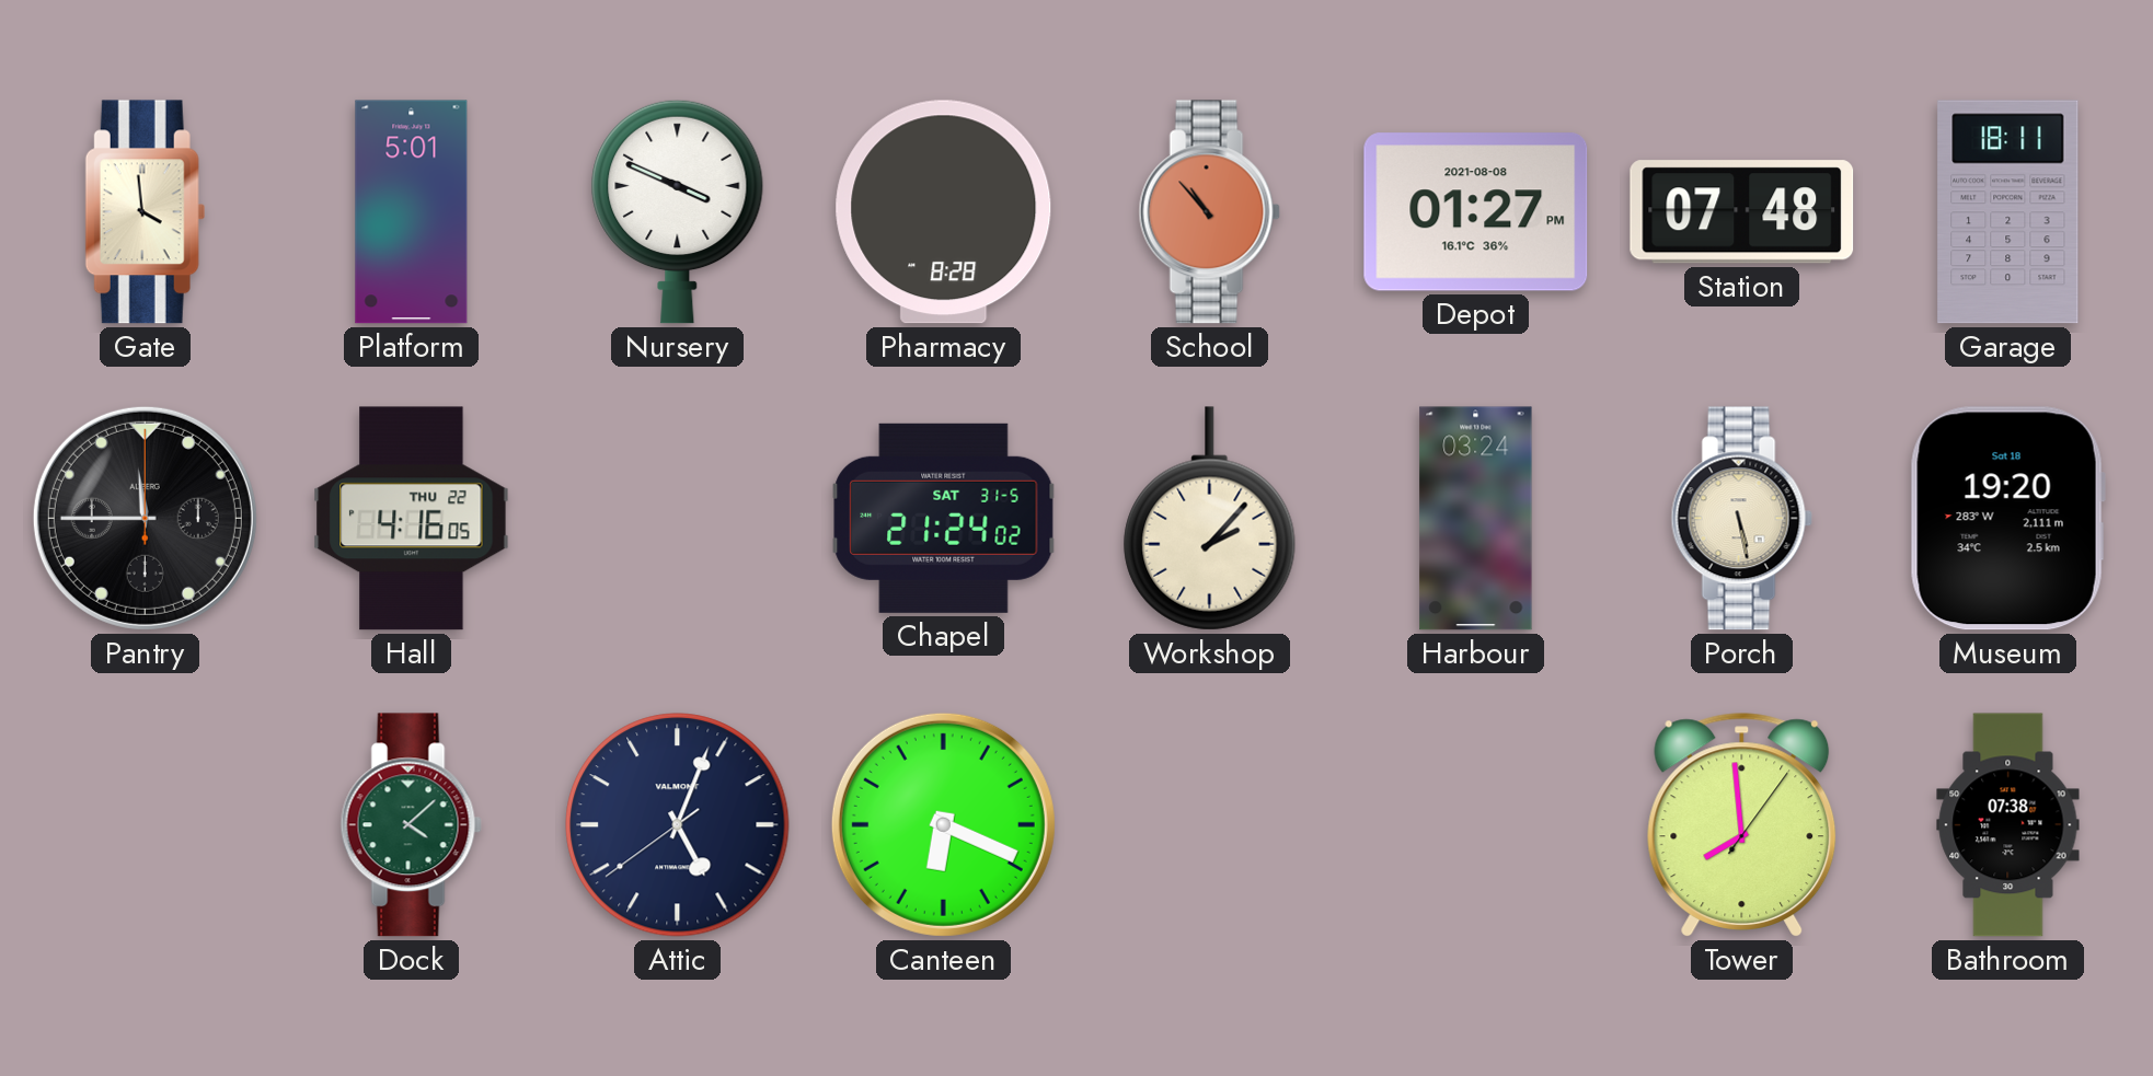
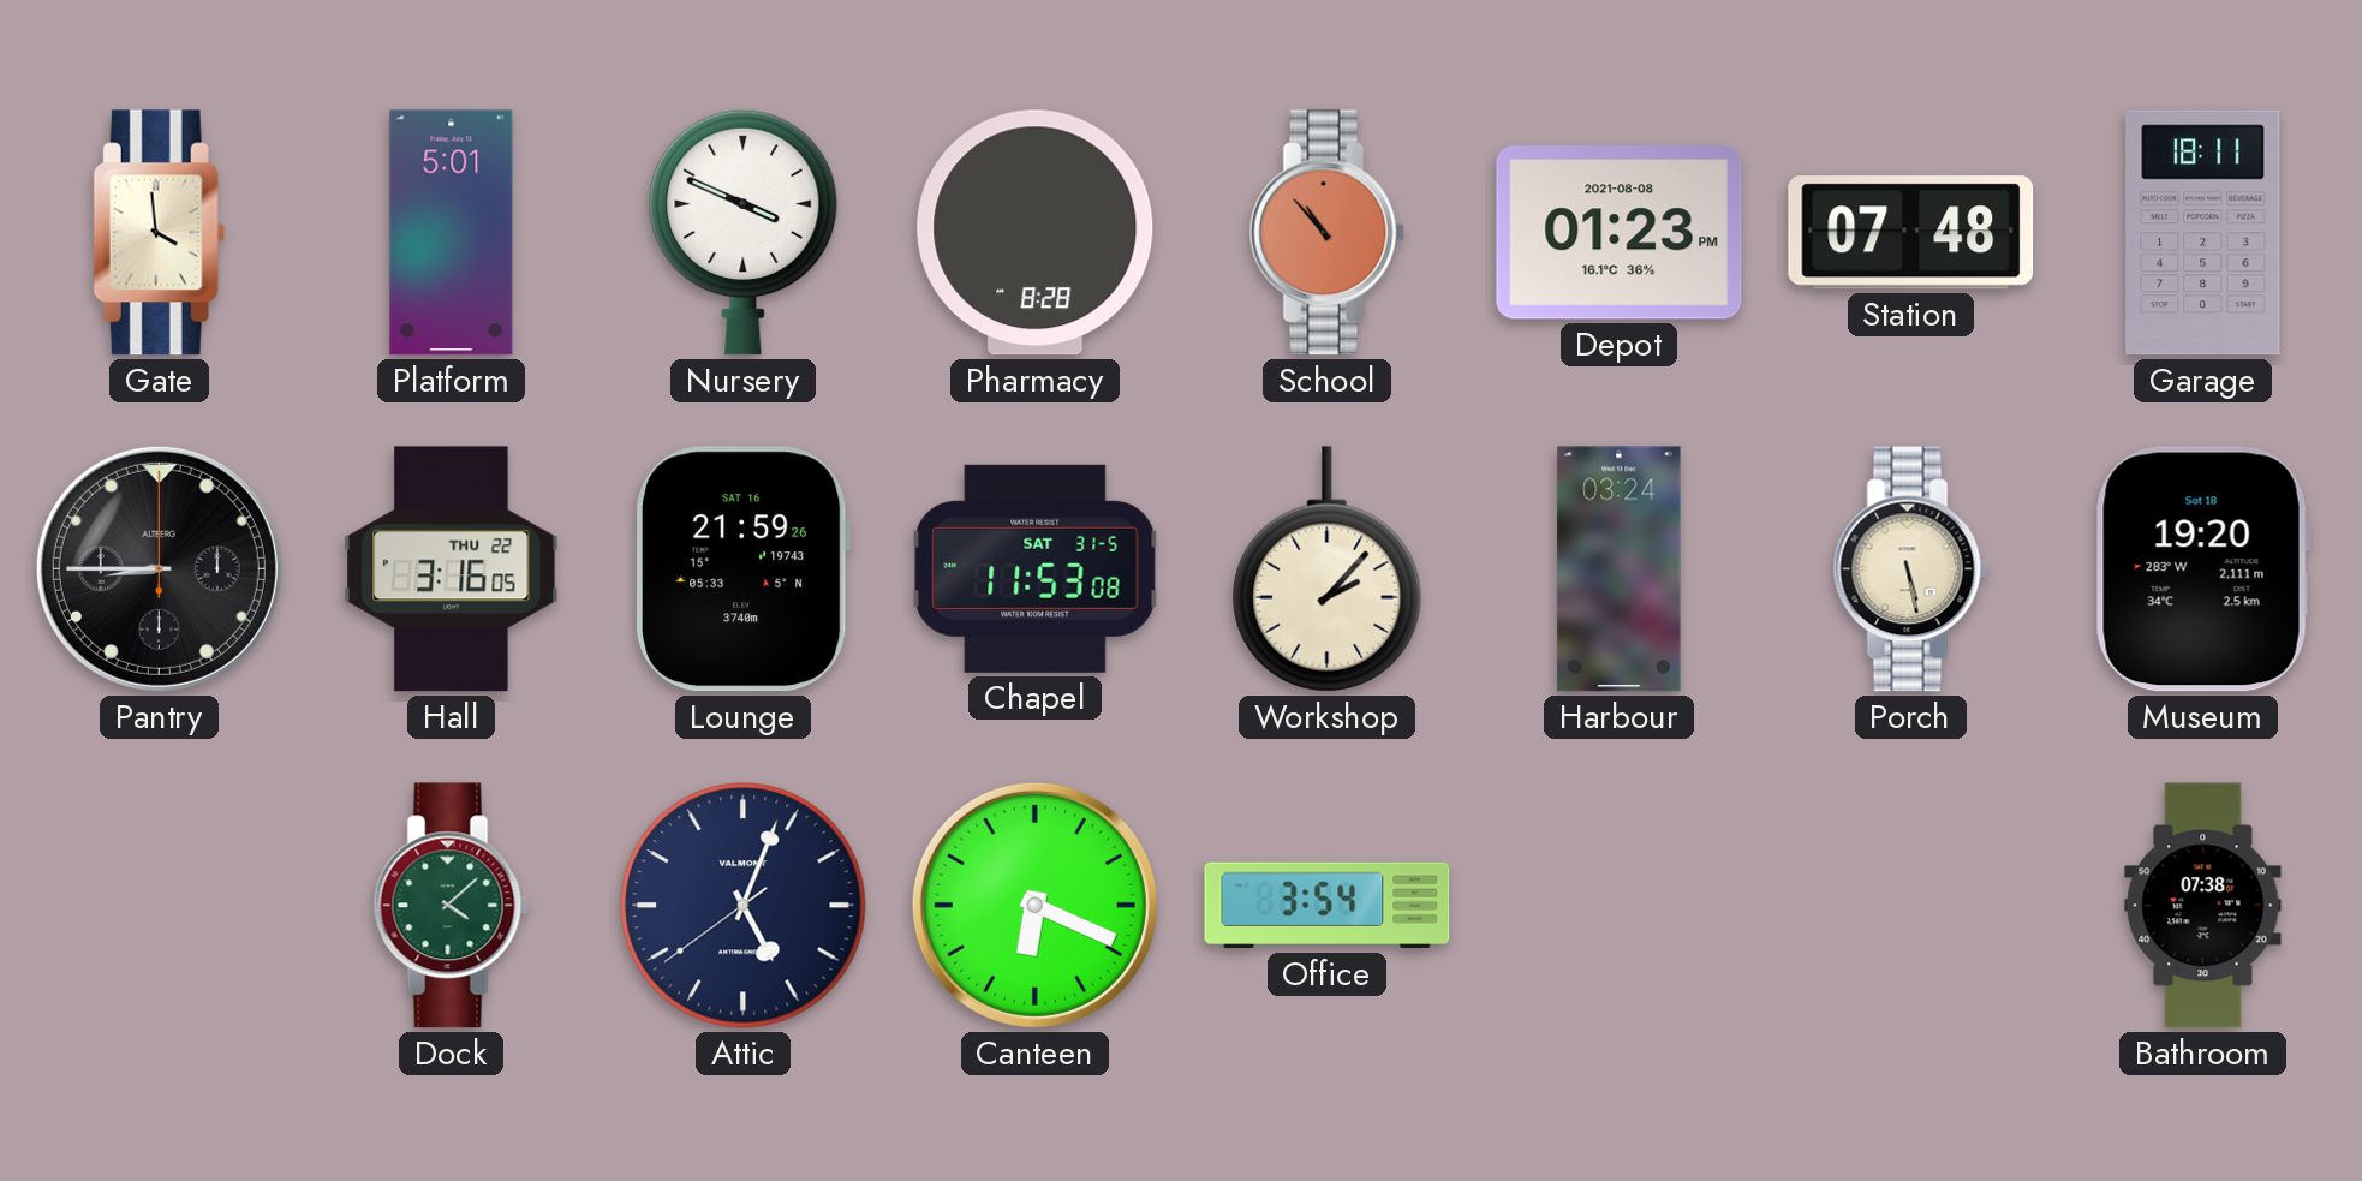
Depot: 01:27 -> 01:23
Pantry: 11:45 -> 8:45
Hall: 4:16 -> 3:16
Lounge: none -> 21:59
Chapel: 21:24 -> 11:53
Office: none -> 3:54
Tower: 7:59 -> none
